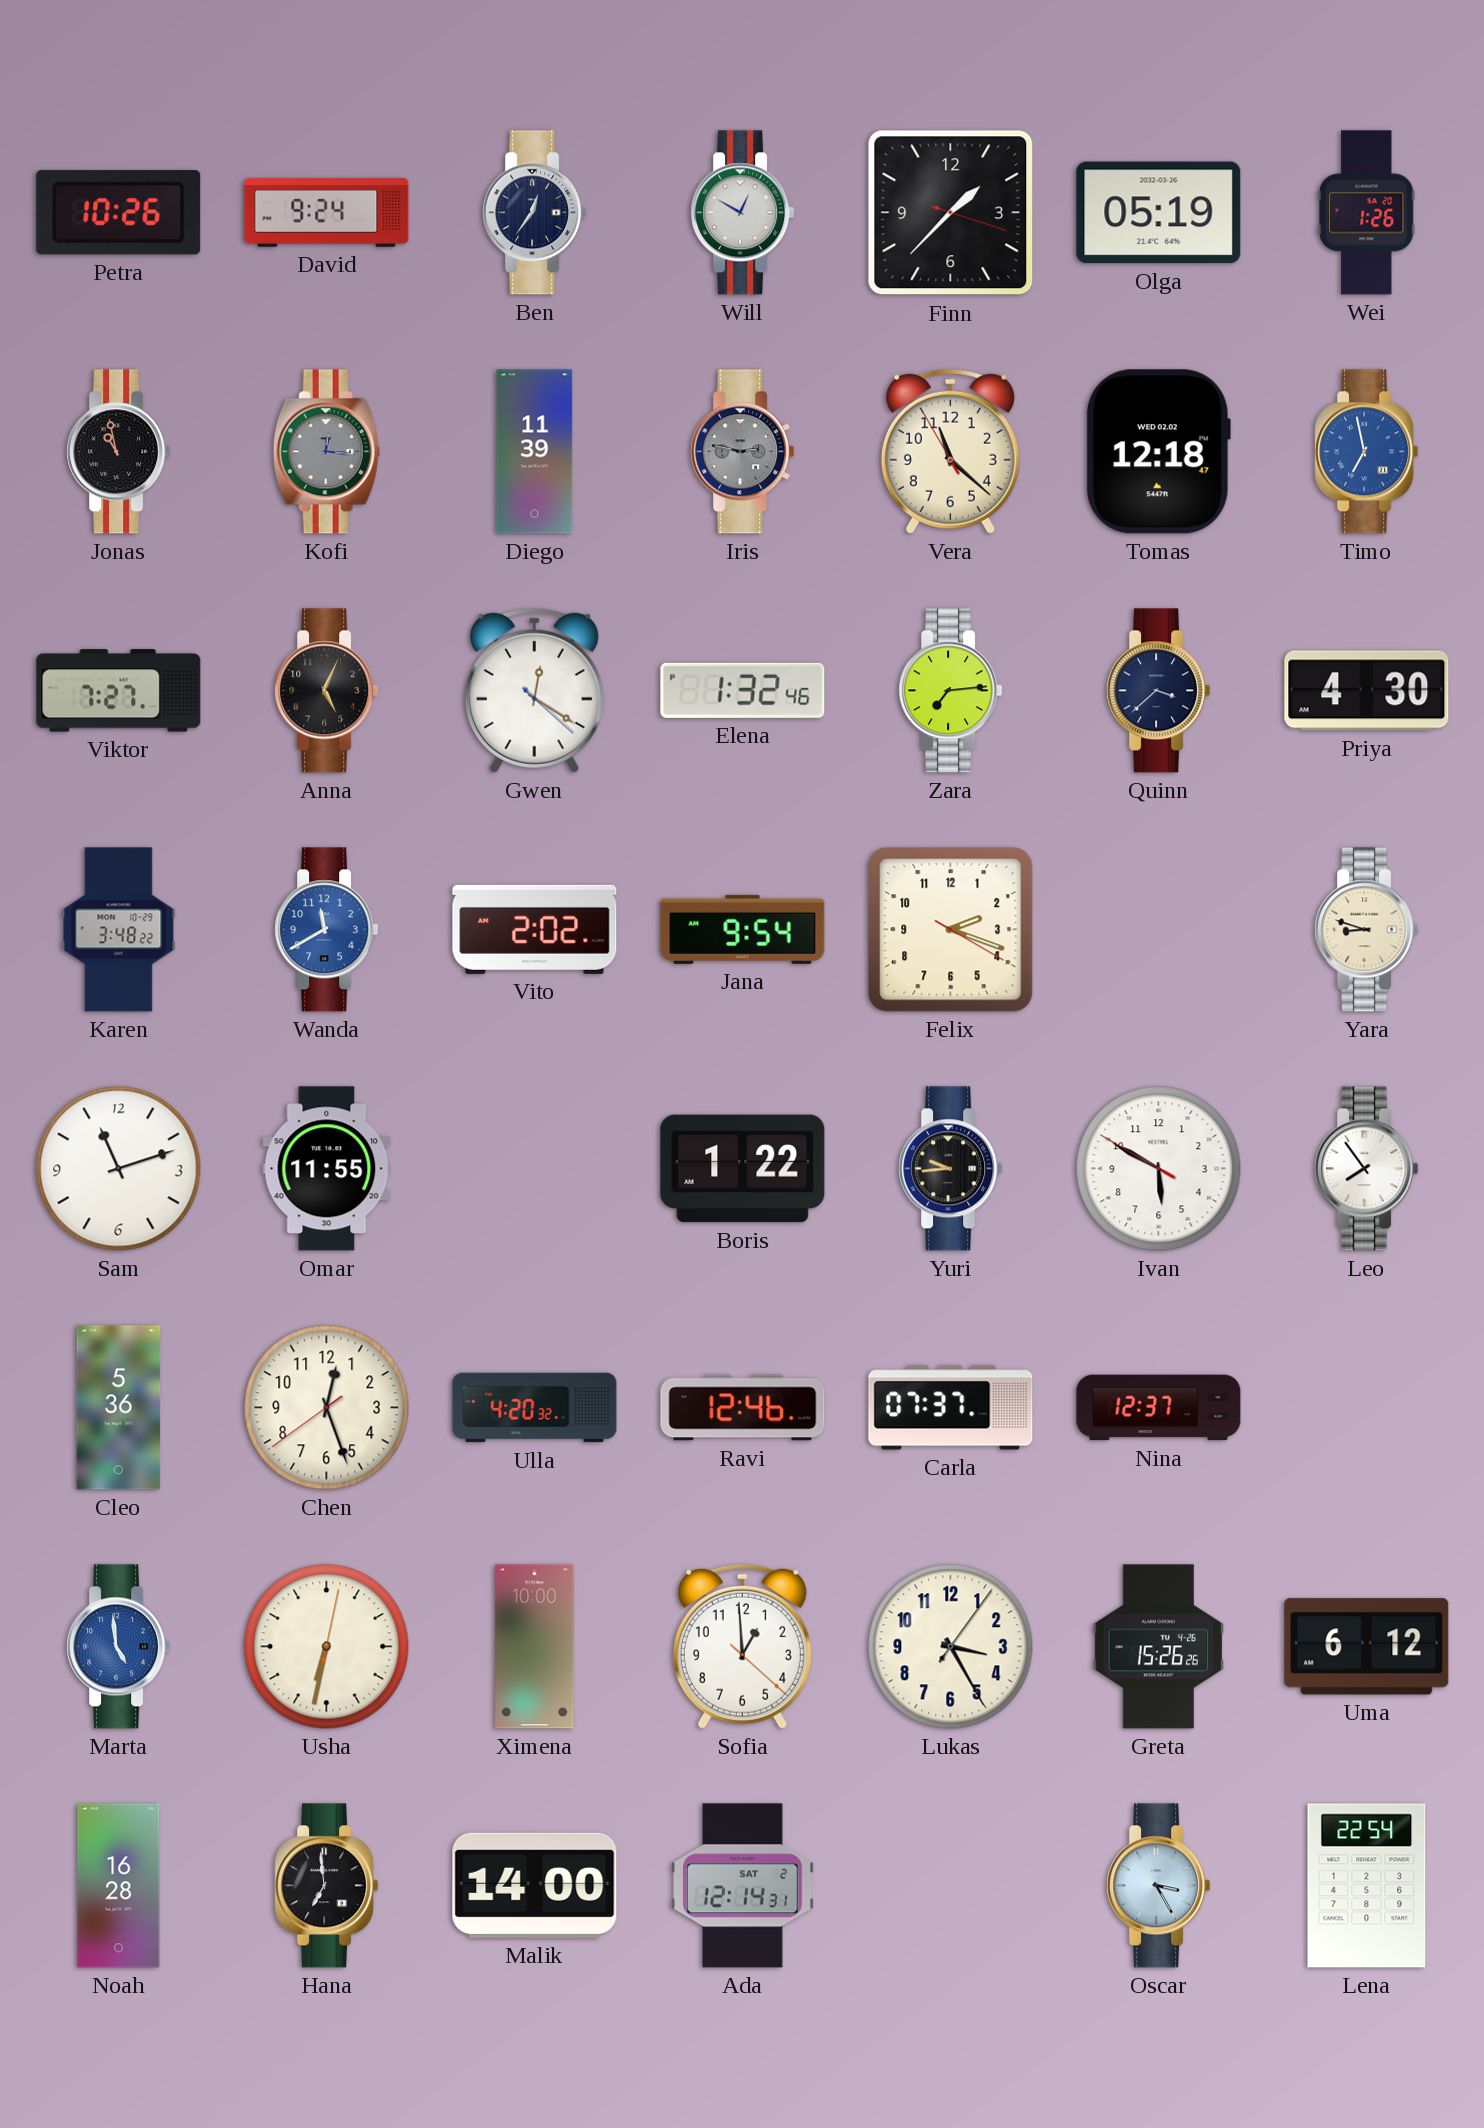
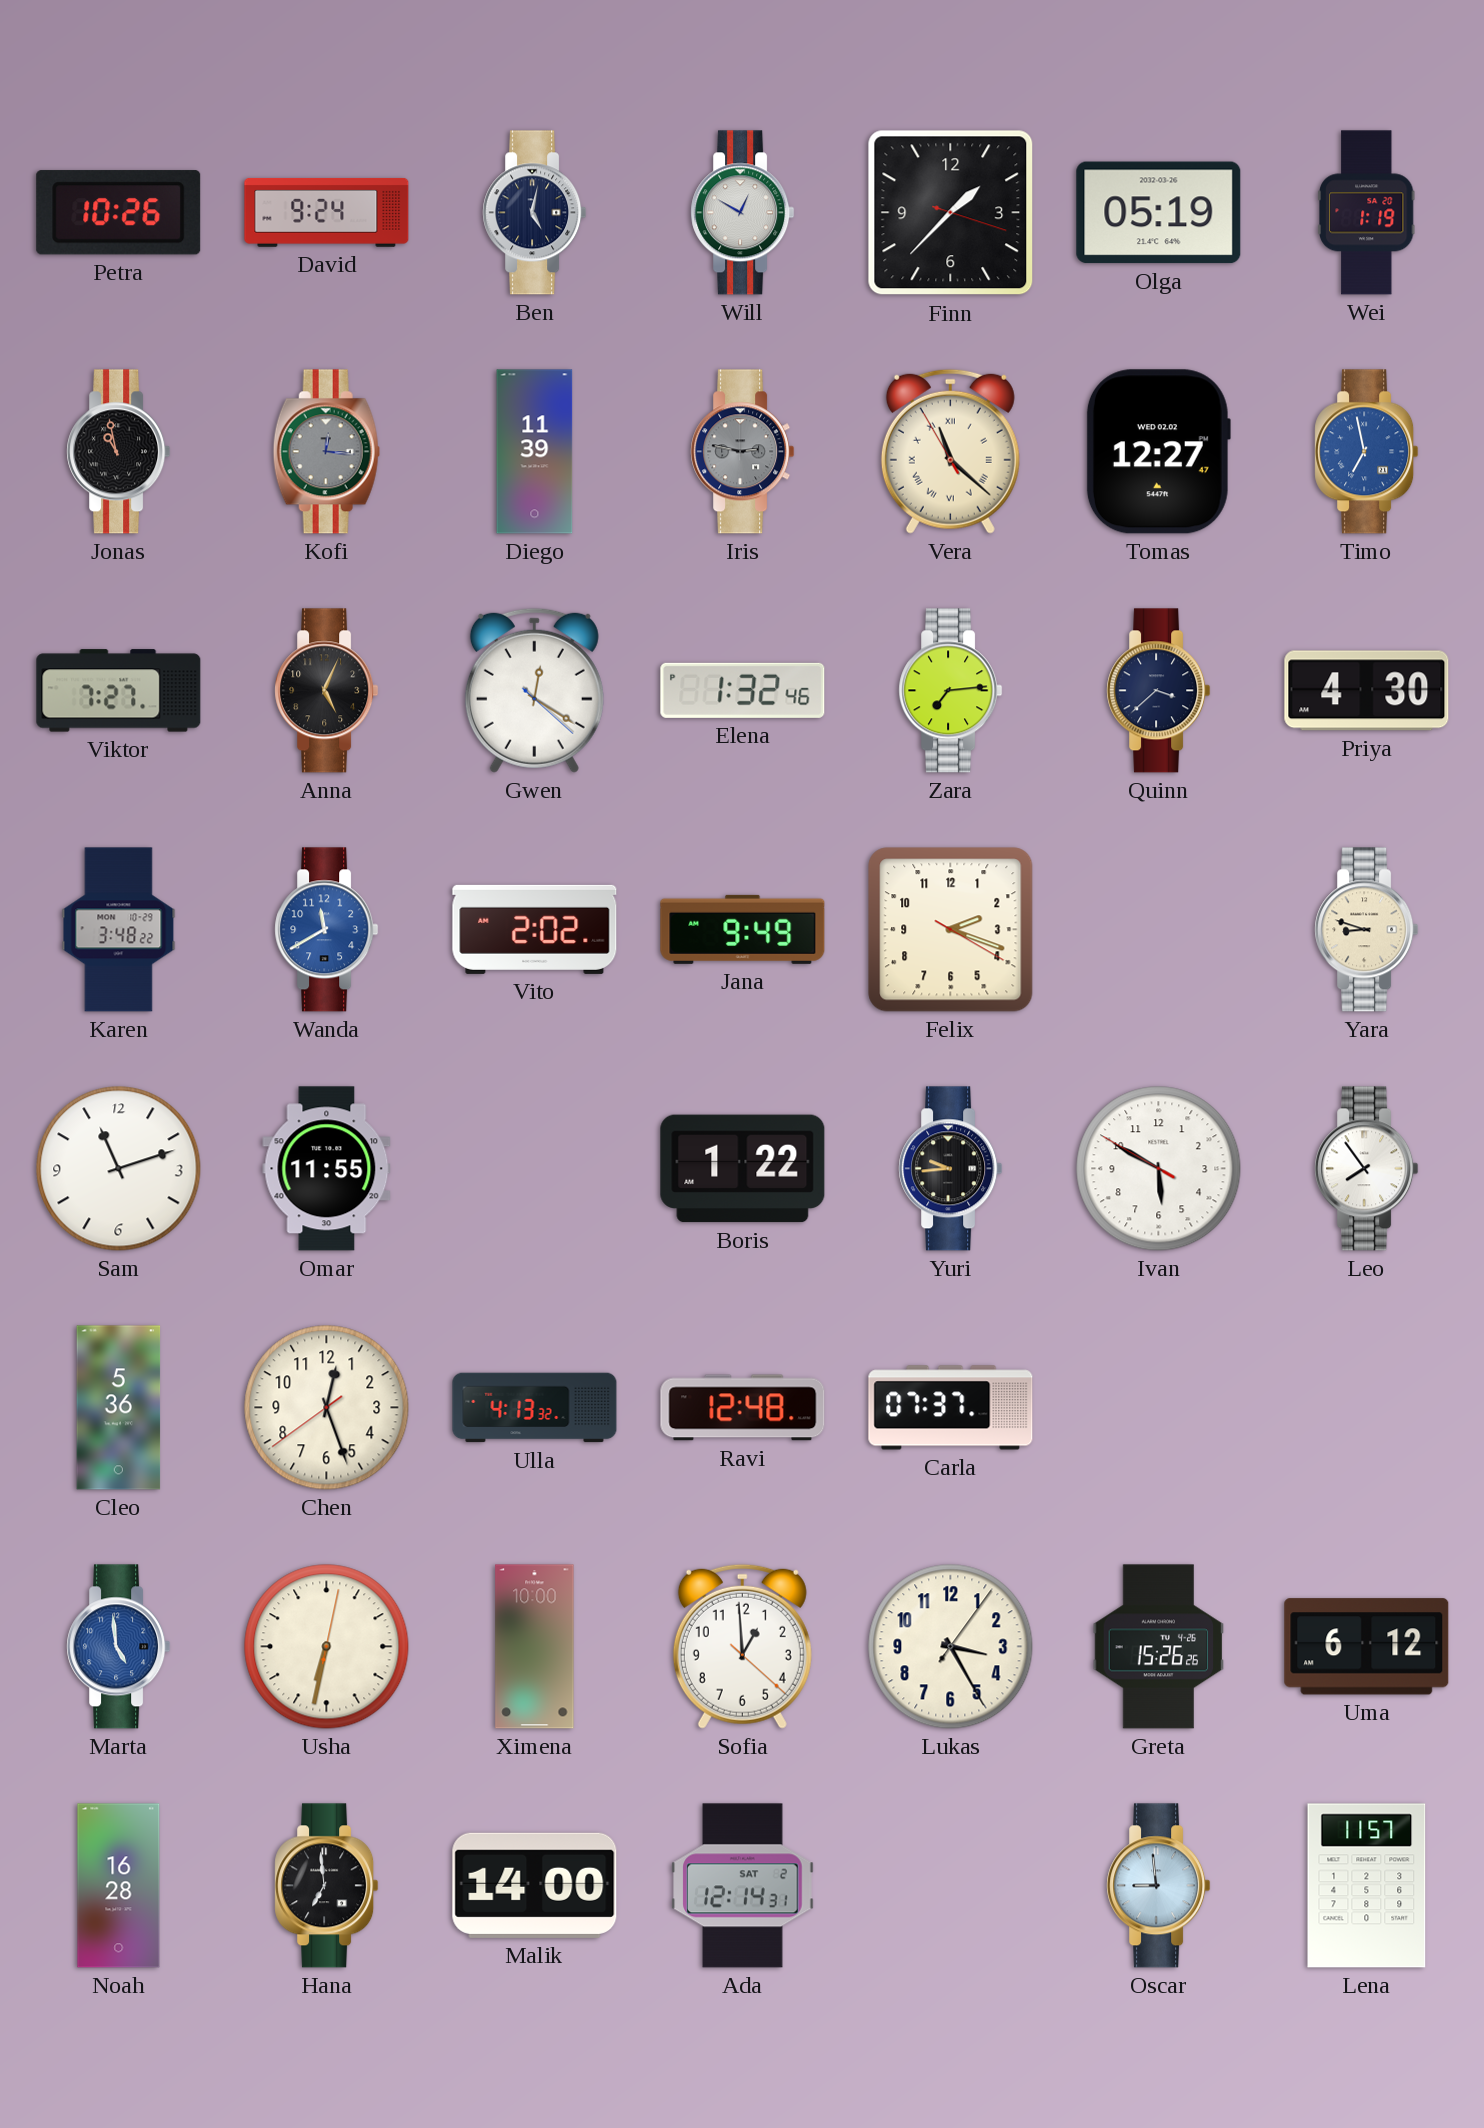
Ben: 12:36 -> 5:02
Wei: 1:26 -> 1:19
Vera numerals: Arabic -> Roman
Tomas: 12:18 -> 12:27
Jana: 9:54 -> 9:49
Ulla: 4:20 -> 4:13
Ravi: 12:46 -> 12:48
Nina: 12:37 -> none
Oscar: 3:25 -> 8:59
Lena: 22:54 -> 11:57
